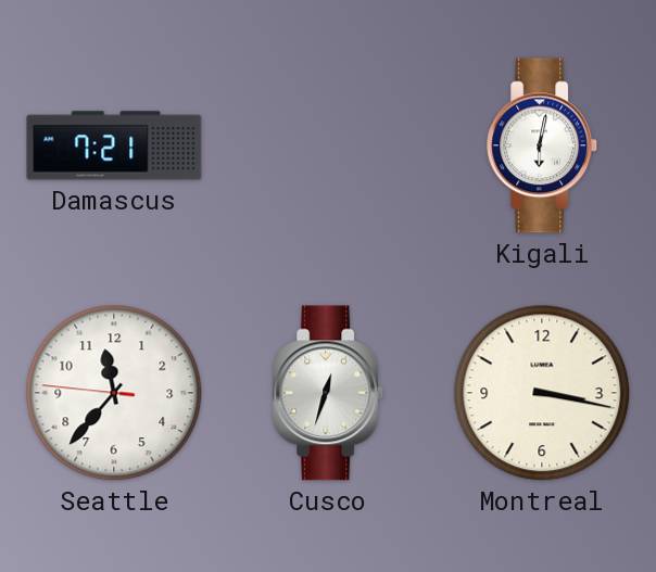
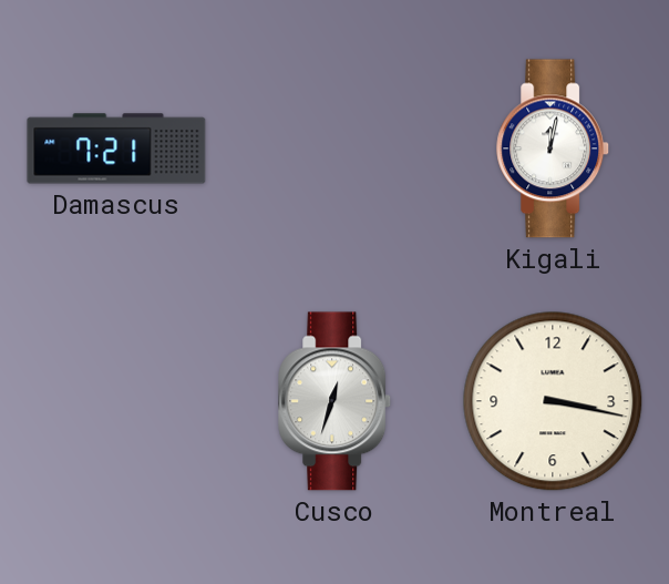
Kigali: 6:02 -> 12:02
Seattle: 11:36 -> none
